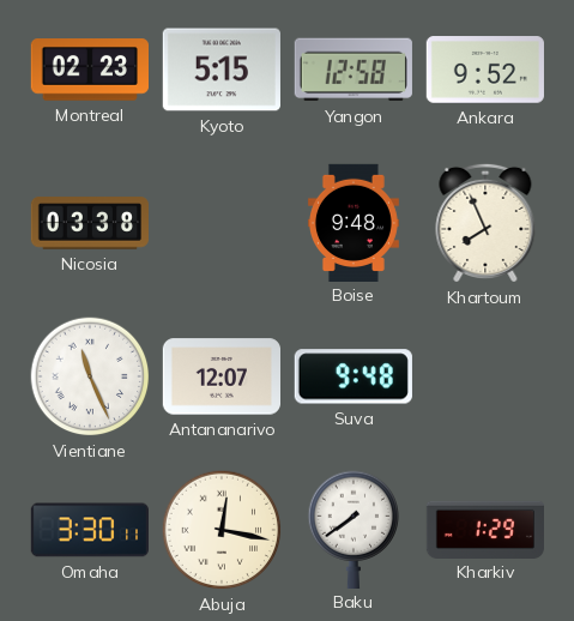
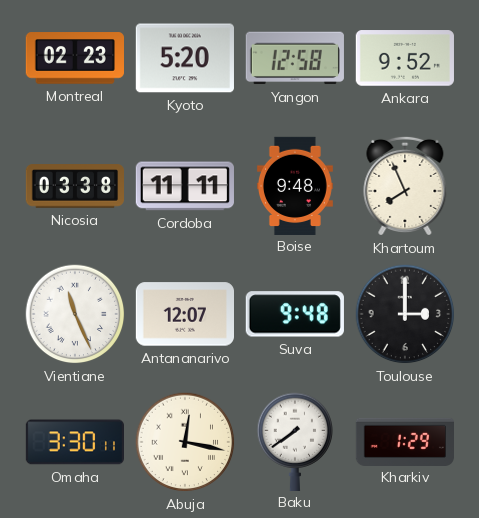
Kyoto: 5:15 -> 5:20
Cordoba: none -> 11:11
Toulouse: none -> 3:00
